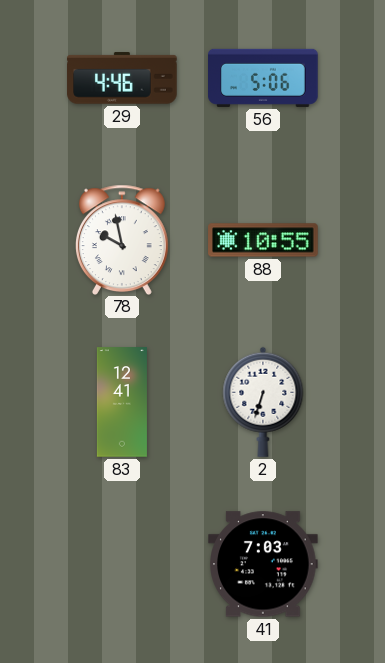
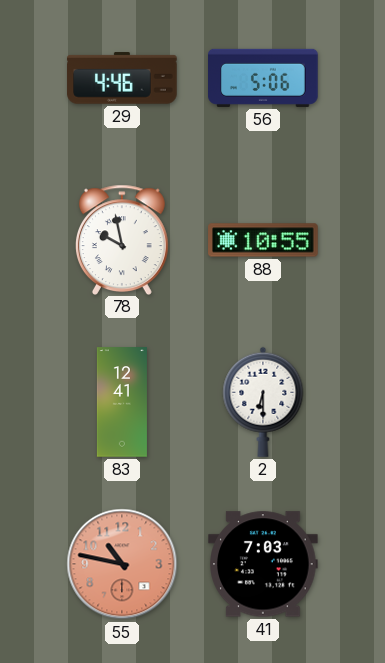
2: 6:33 -> 6:30
55: none -> 10:47
